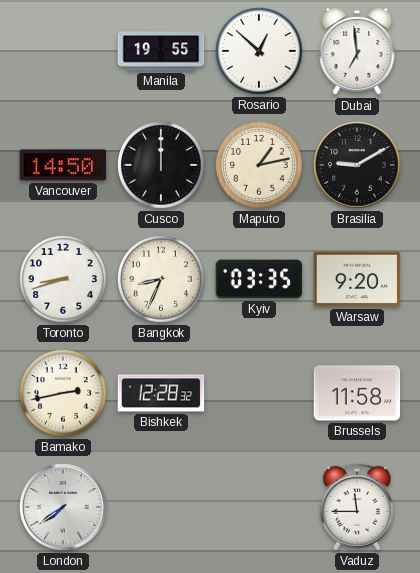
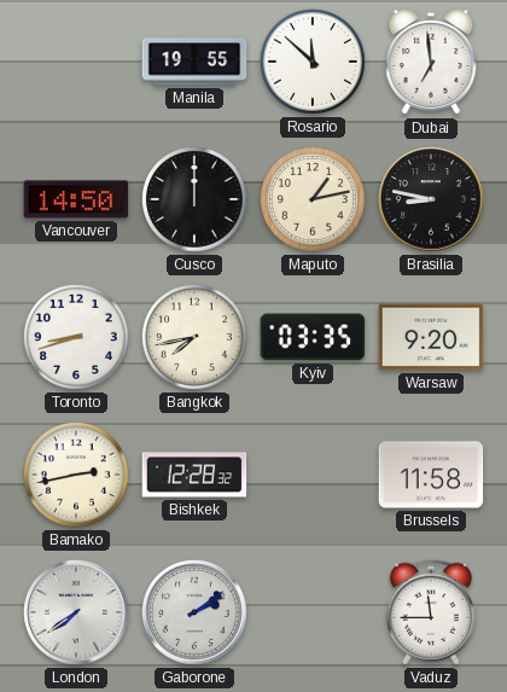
Rosario: 12:52 -> 11:52
Brasilia: 9:10 -> 8:47
Bangkok: 8:34 -> 7:43
Gaborone: none -> 2:09
